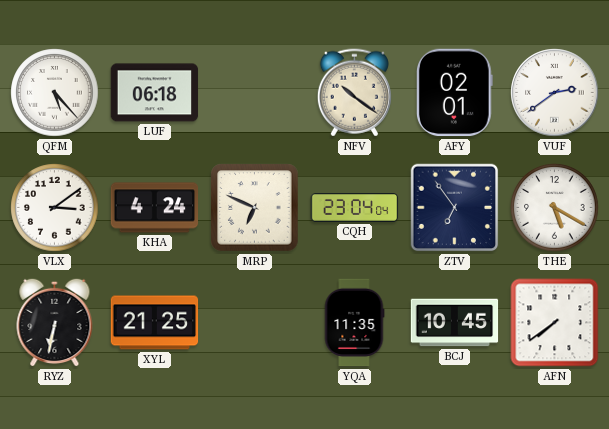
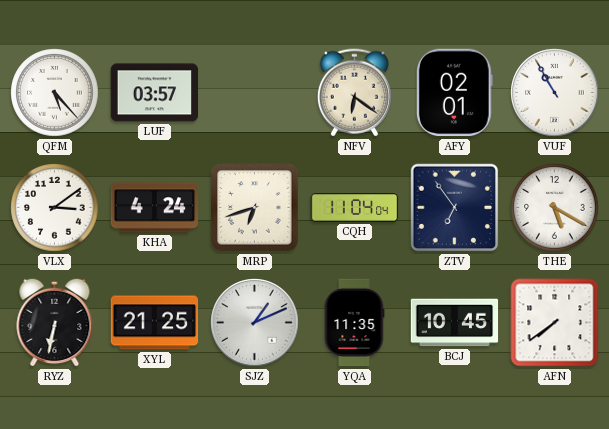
LUF: 06:18 -> 03:57
NFV: 10:21 -> 6:21
VUF: 2:39 -> 10:55
MRP: 6:49 -> 6:42
CQH: 23:04 -> 11:04
SJZ: none -> 1:11
